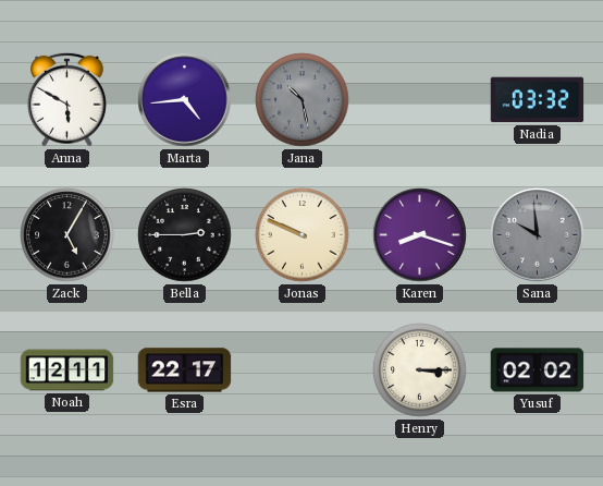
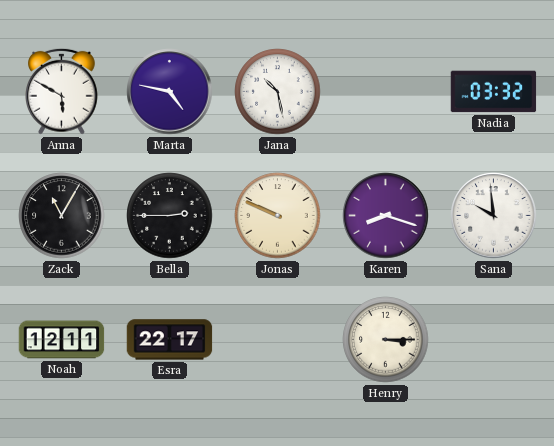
Marta: 4:44 -> 4:47
Jana dial: grey -> white
Zack: 5:05 -> 11:05
Sana dial: grey -> white
Yusuf: 02:02 -> none
